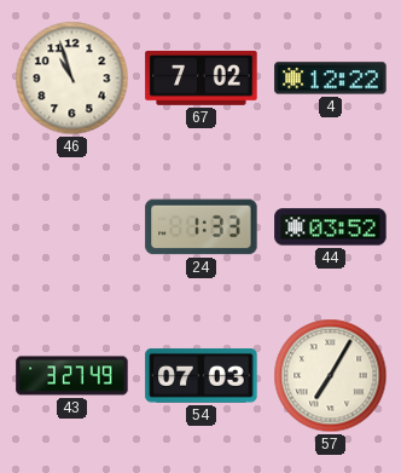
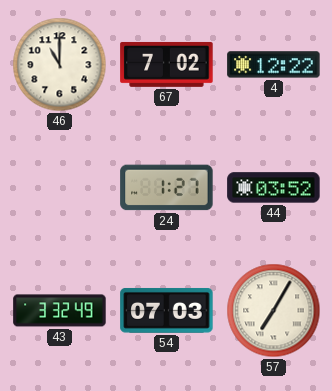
46: 10:57 -> 11:00
24: 1:33 -> 1:27
43: 3:27 -> 3:32
